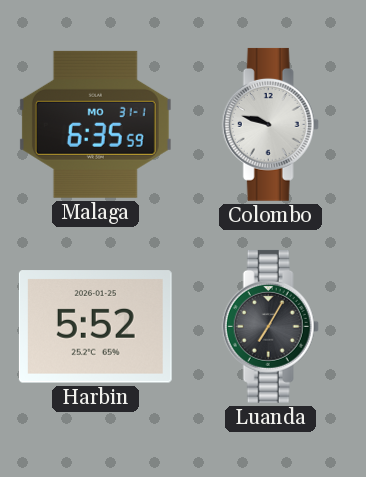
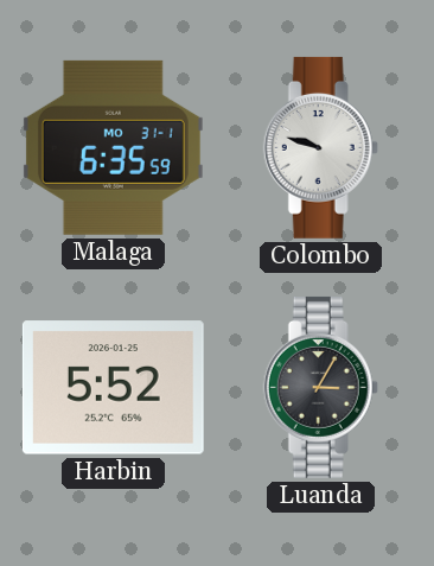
Luanda: 7:05 -> 3:05
